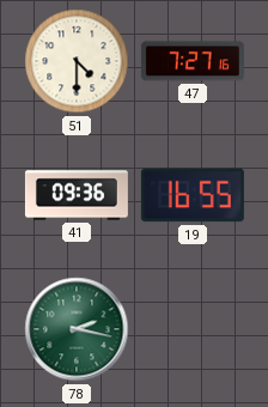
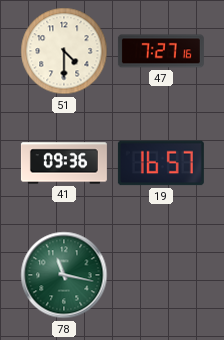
19: 16:55 -> 16:57
78: 2:17 -> 11:17
